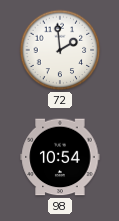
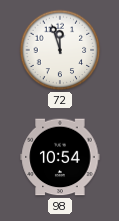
72: 1:59 -> 11:57
